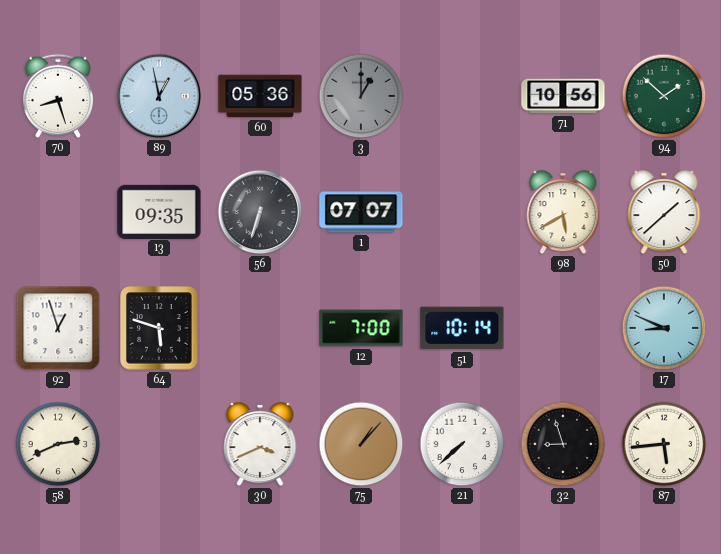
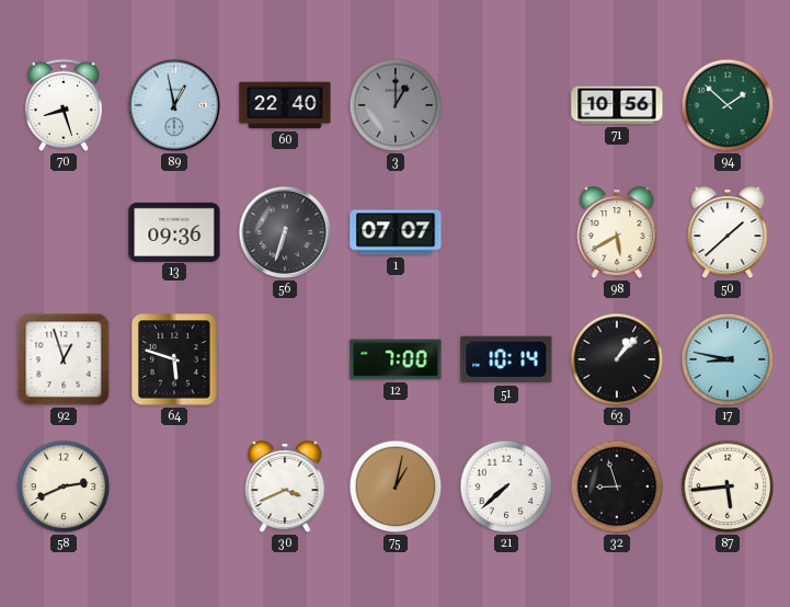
60: 05:36 -> 22:40
13: 09:35 -> 09:36
63: none -> 1:07
17: 8:49 -> 8:47
75: 1:07 -> 1:02
